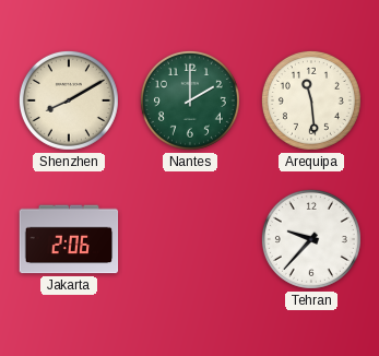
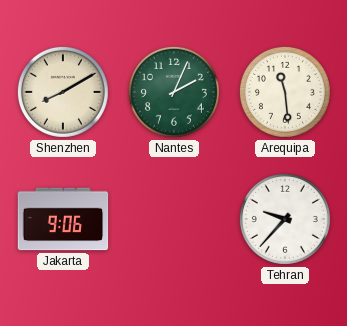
Nantes: 2:00 -> 2:04
Jakarta: 2:06 -> 9:06
